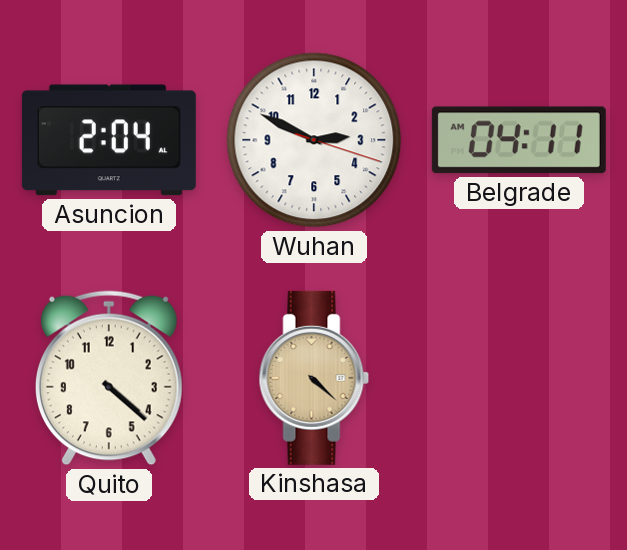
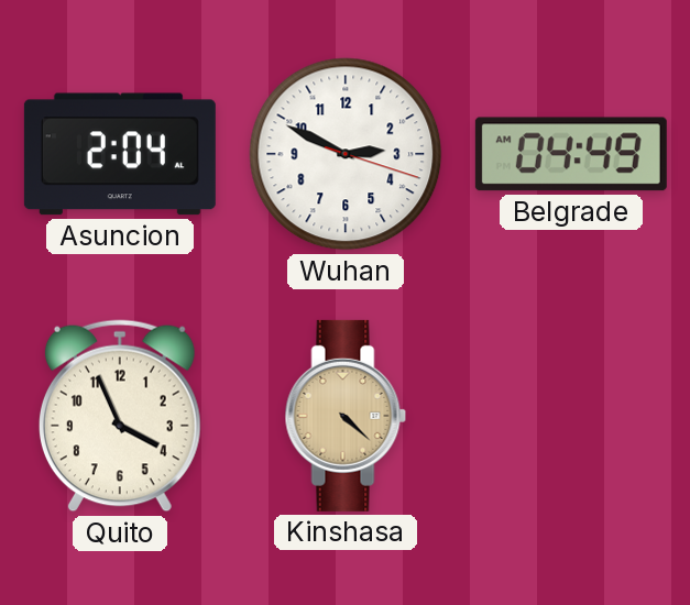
Belgrade: 04:11 -> 04:49
Quito: 4:22 -> 3:56
